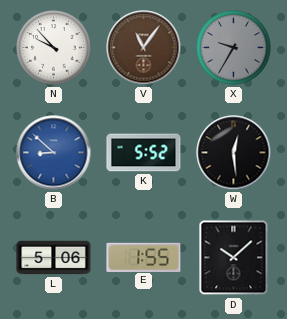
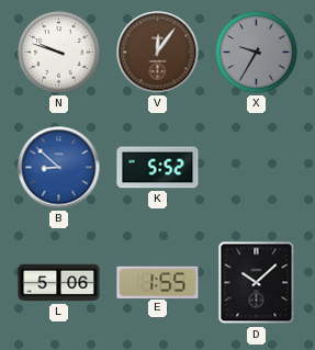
N: 9:53 -> 9:48
V: 11:06 -> 12:06
W: 12:29 -> none
